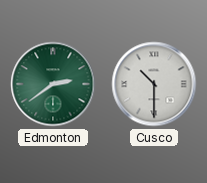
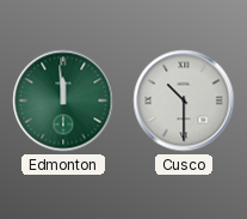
Edmonton: 2:39 -> 11:59
